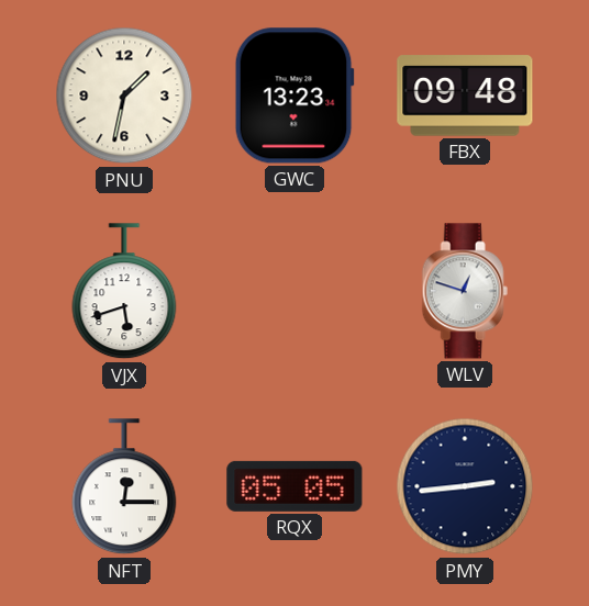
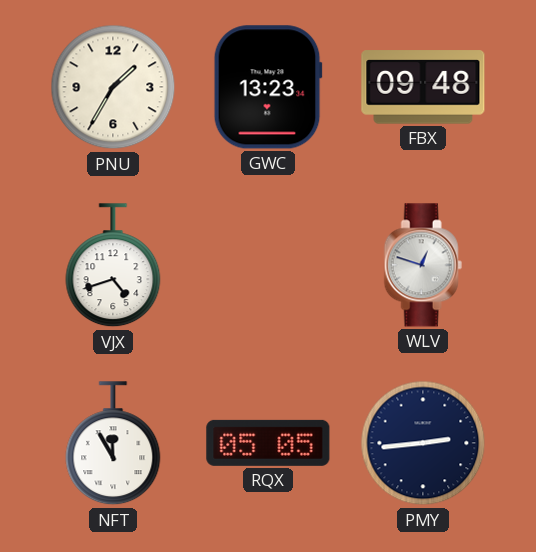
PNU: 1:32 -> 1:35
VJX: 5:42 -> 4:42
NFT: 12:15 -> 11:55
